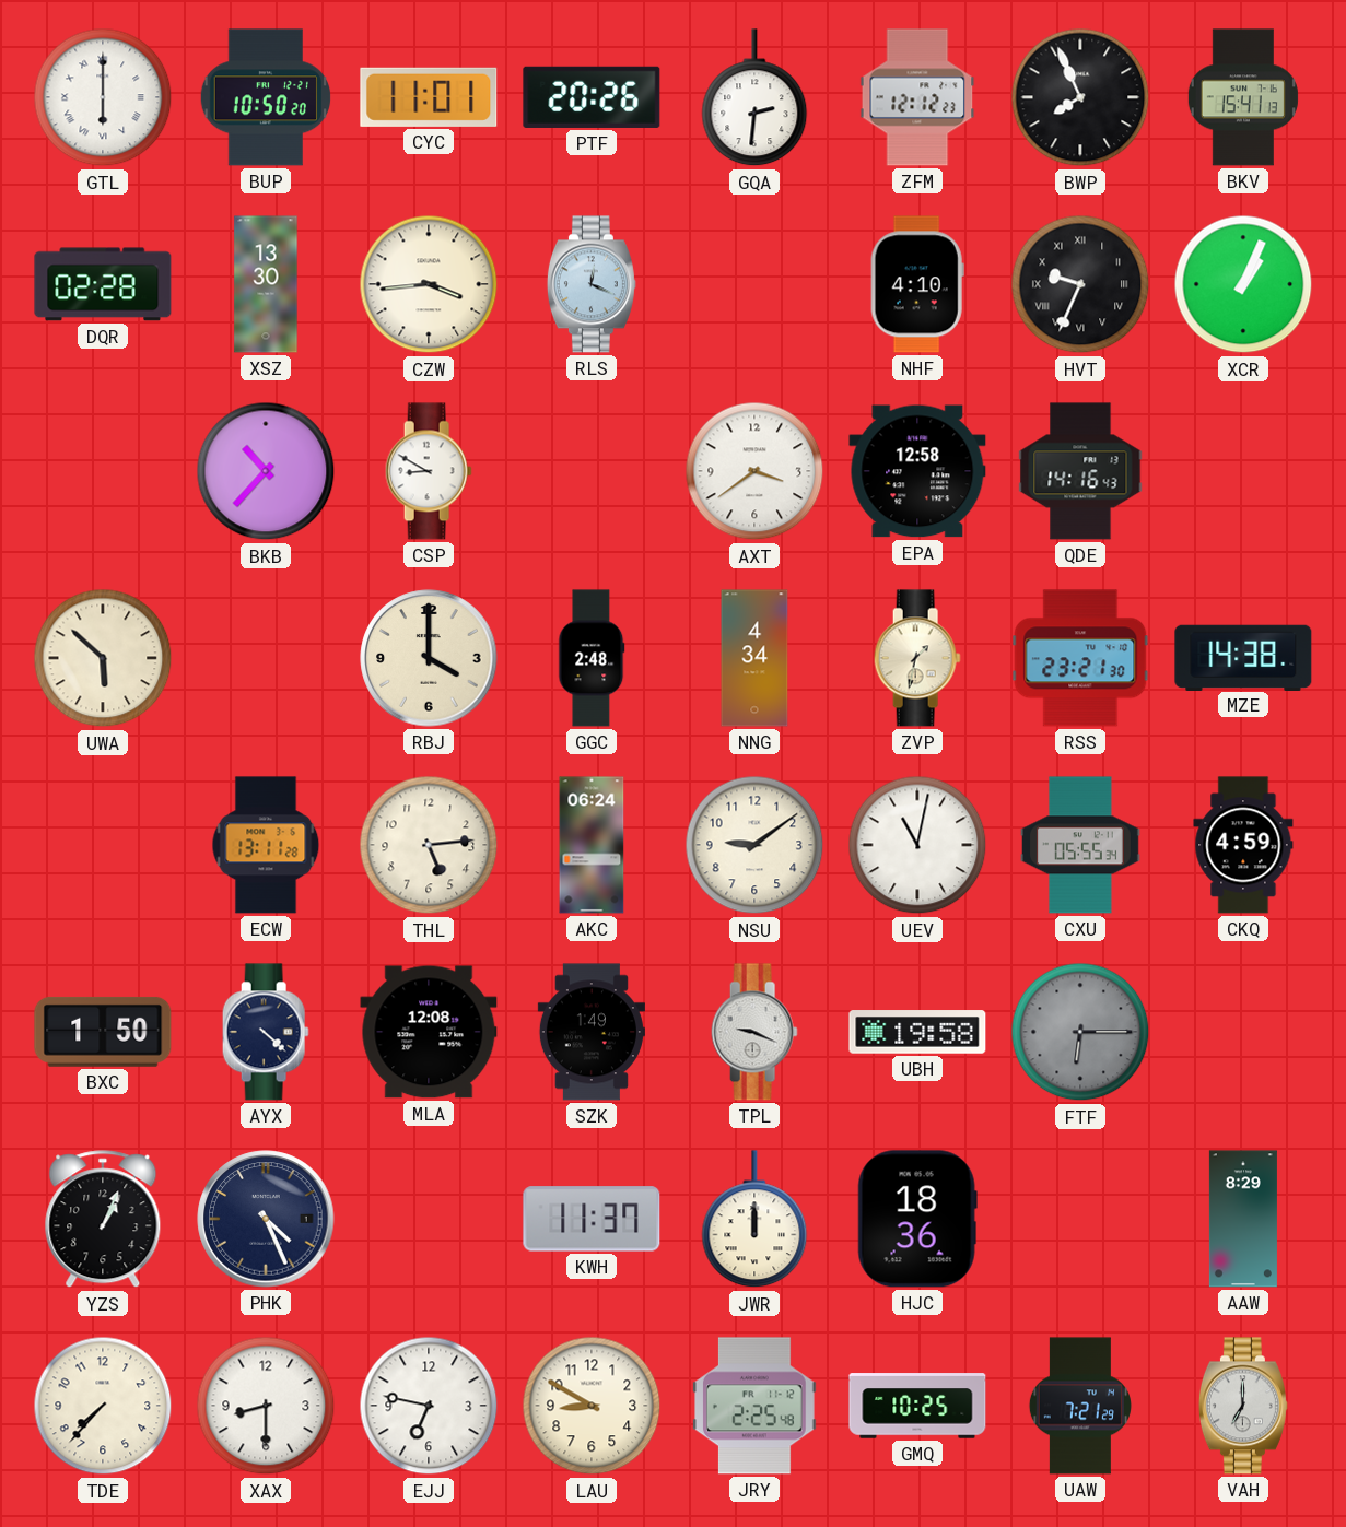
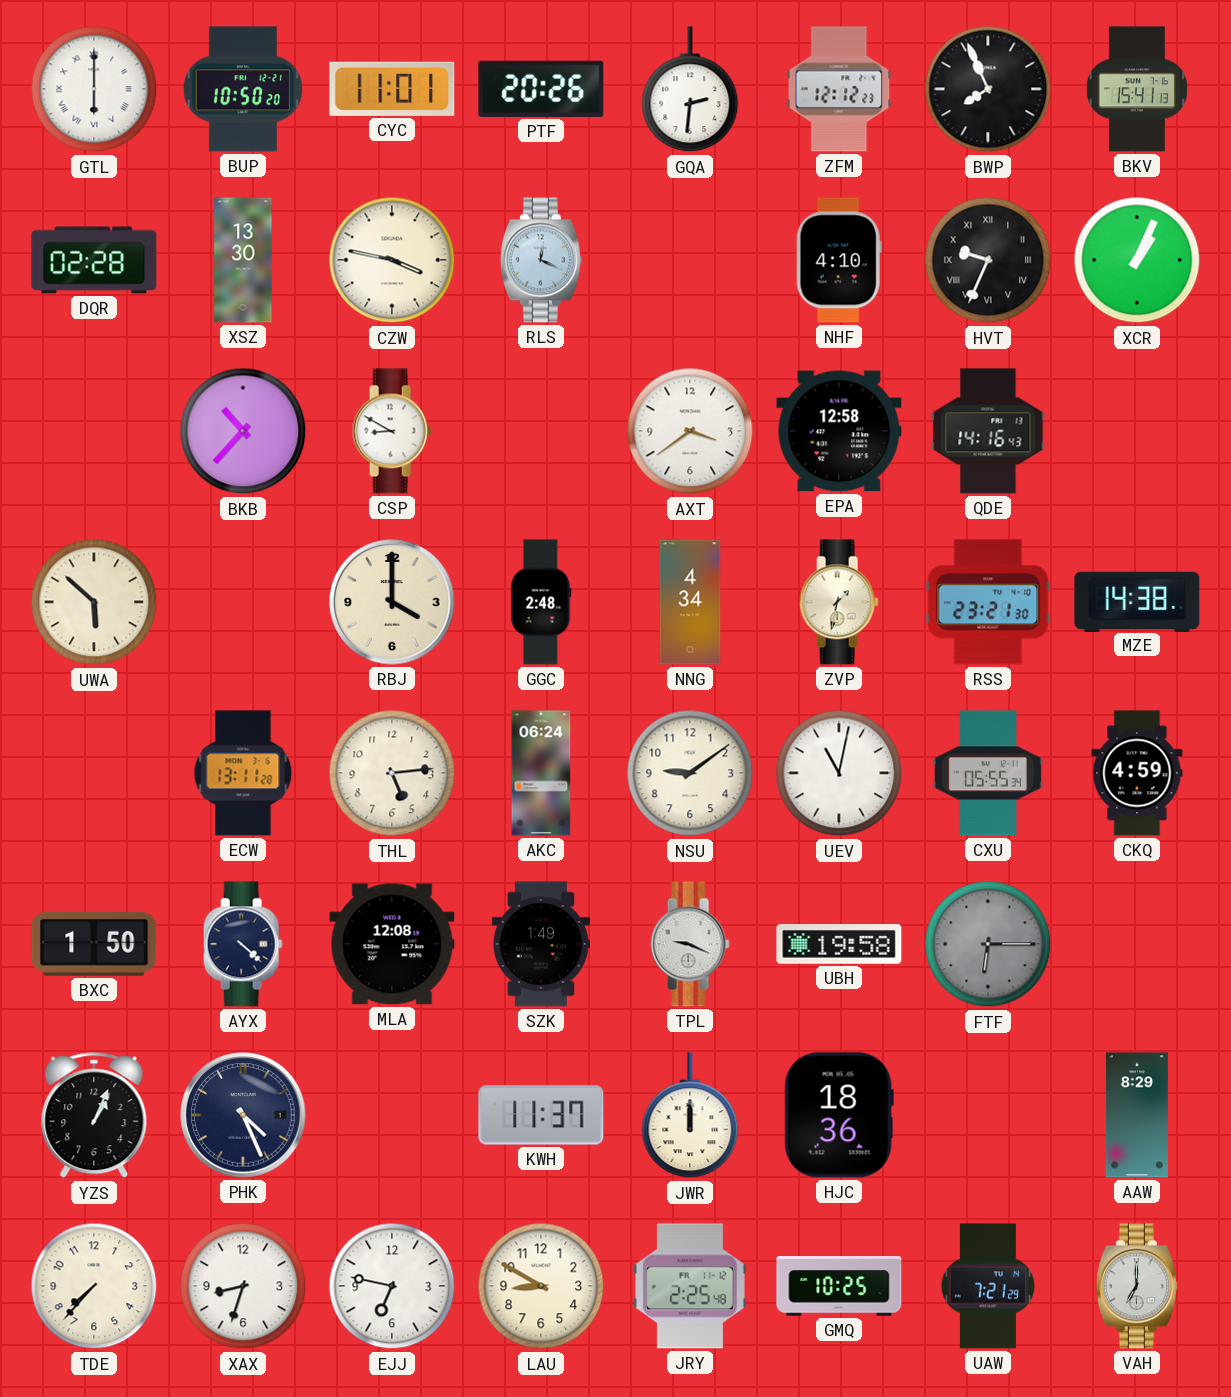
CZW: 3:44 -> 3:47
XAX: 8:30 -> 8:33
